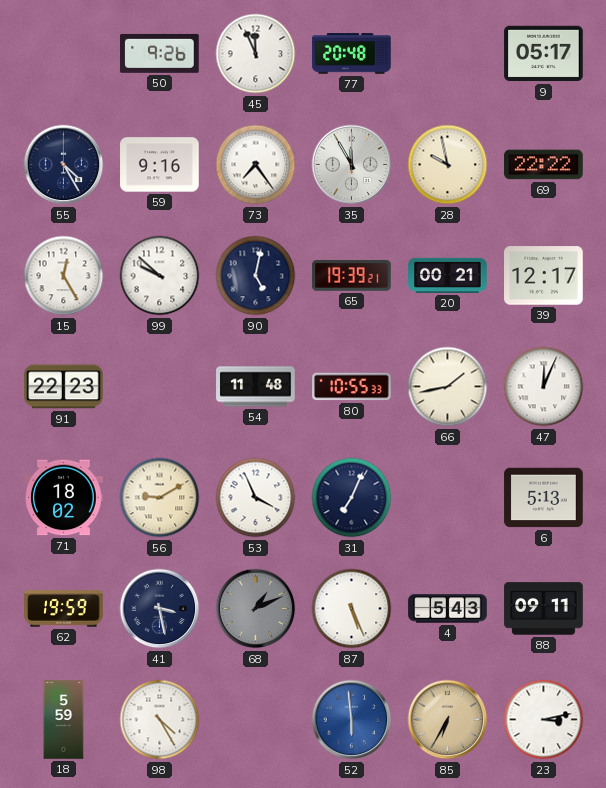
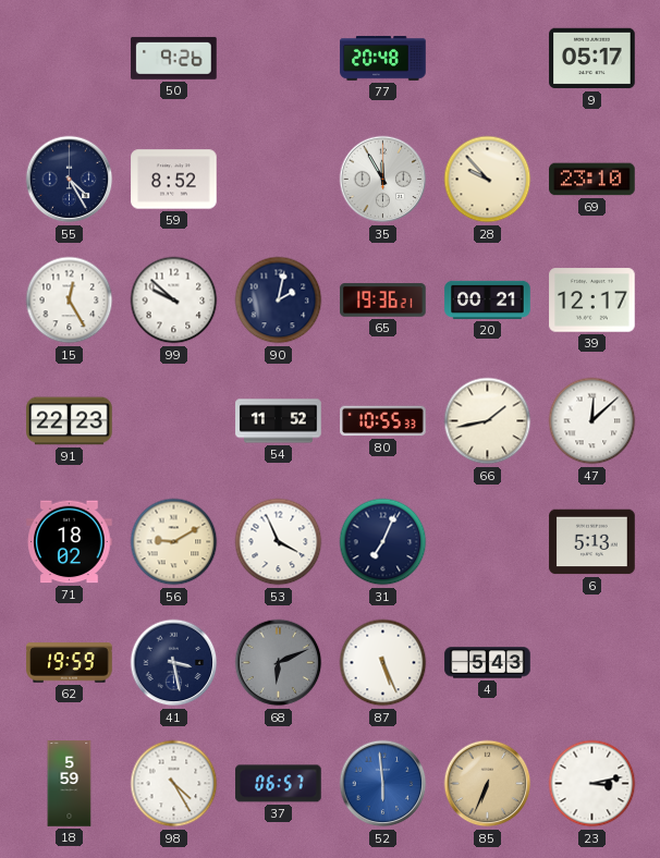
45: 11:56 -> none
59: 9:16 -> 8:52
73: 7:24 -> none
28: 9:58 -> 9:53
69: 22:22 -> 23:10
90: 5:02 -> 2:02
65: 19:39 -> 19:36
54: 11:48 -> 11:52
47: 12:04 -> 12:08
68: 1:11 -> 6:11
88: 09:11 -> none
37: none -> 06:57
85: 6:35 -> 6:34
